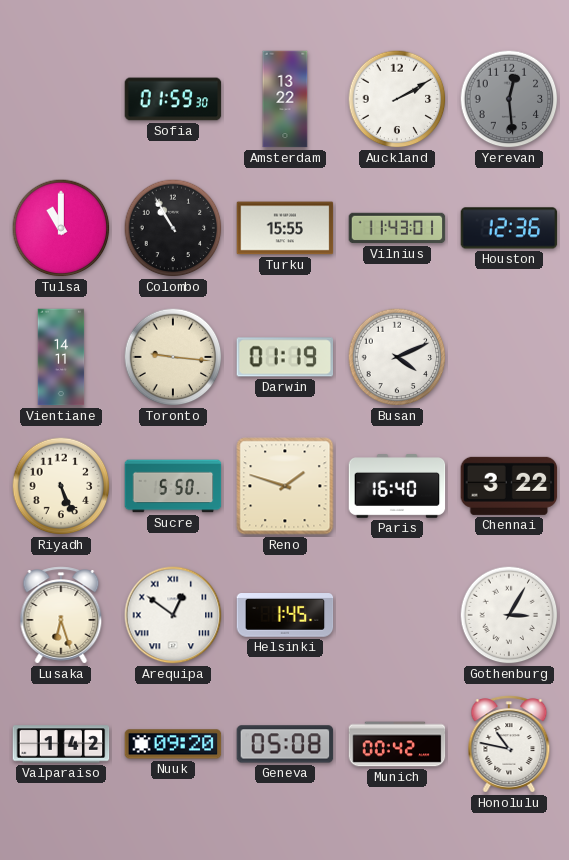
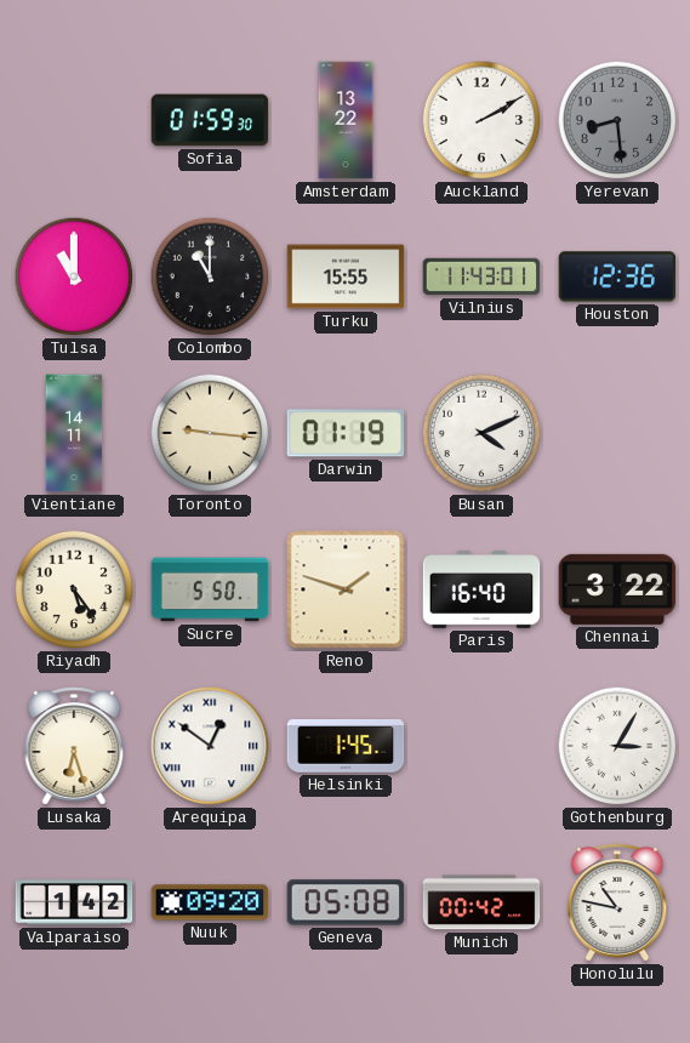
Yerevan: 12:29 -> 8:29
Colombo: 10:55 -> 11:00
Riyadh: 5:26 -> 5:24
